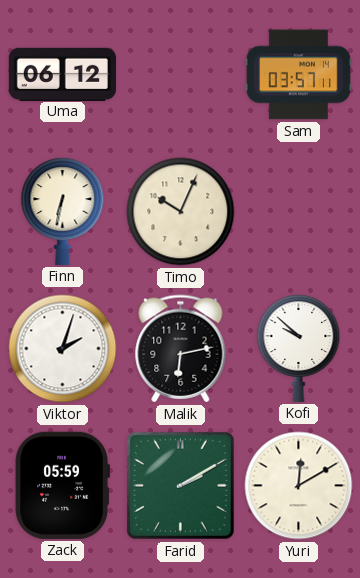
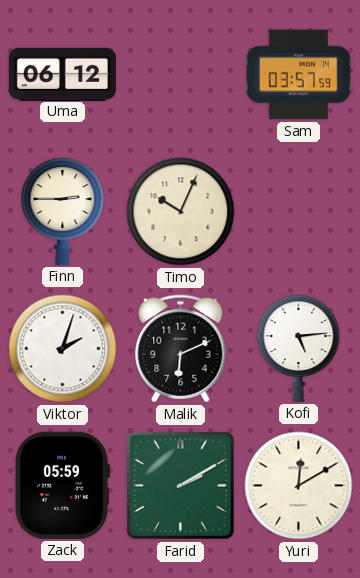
Sam: 03:57:11 -> 03:57:59
Finn: 6:32 -> 2:45
Malik: 6:13 -> 6:11
Kofi: 9:52 -> 5:14
